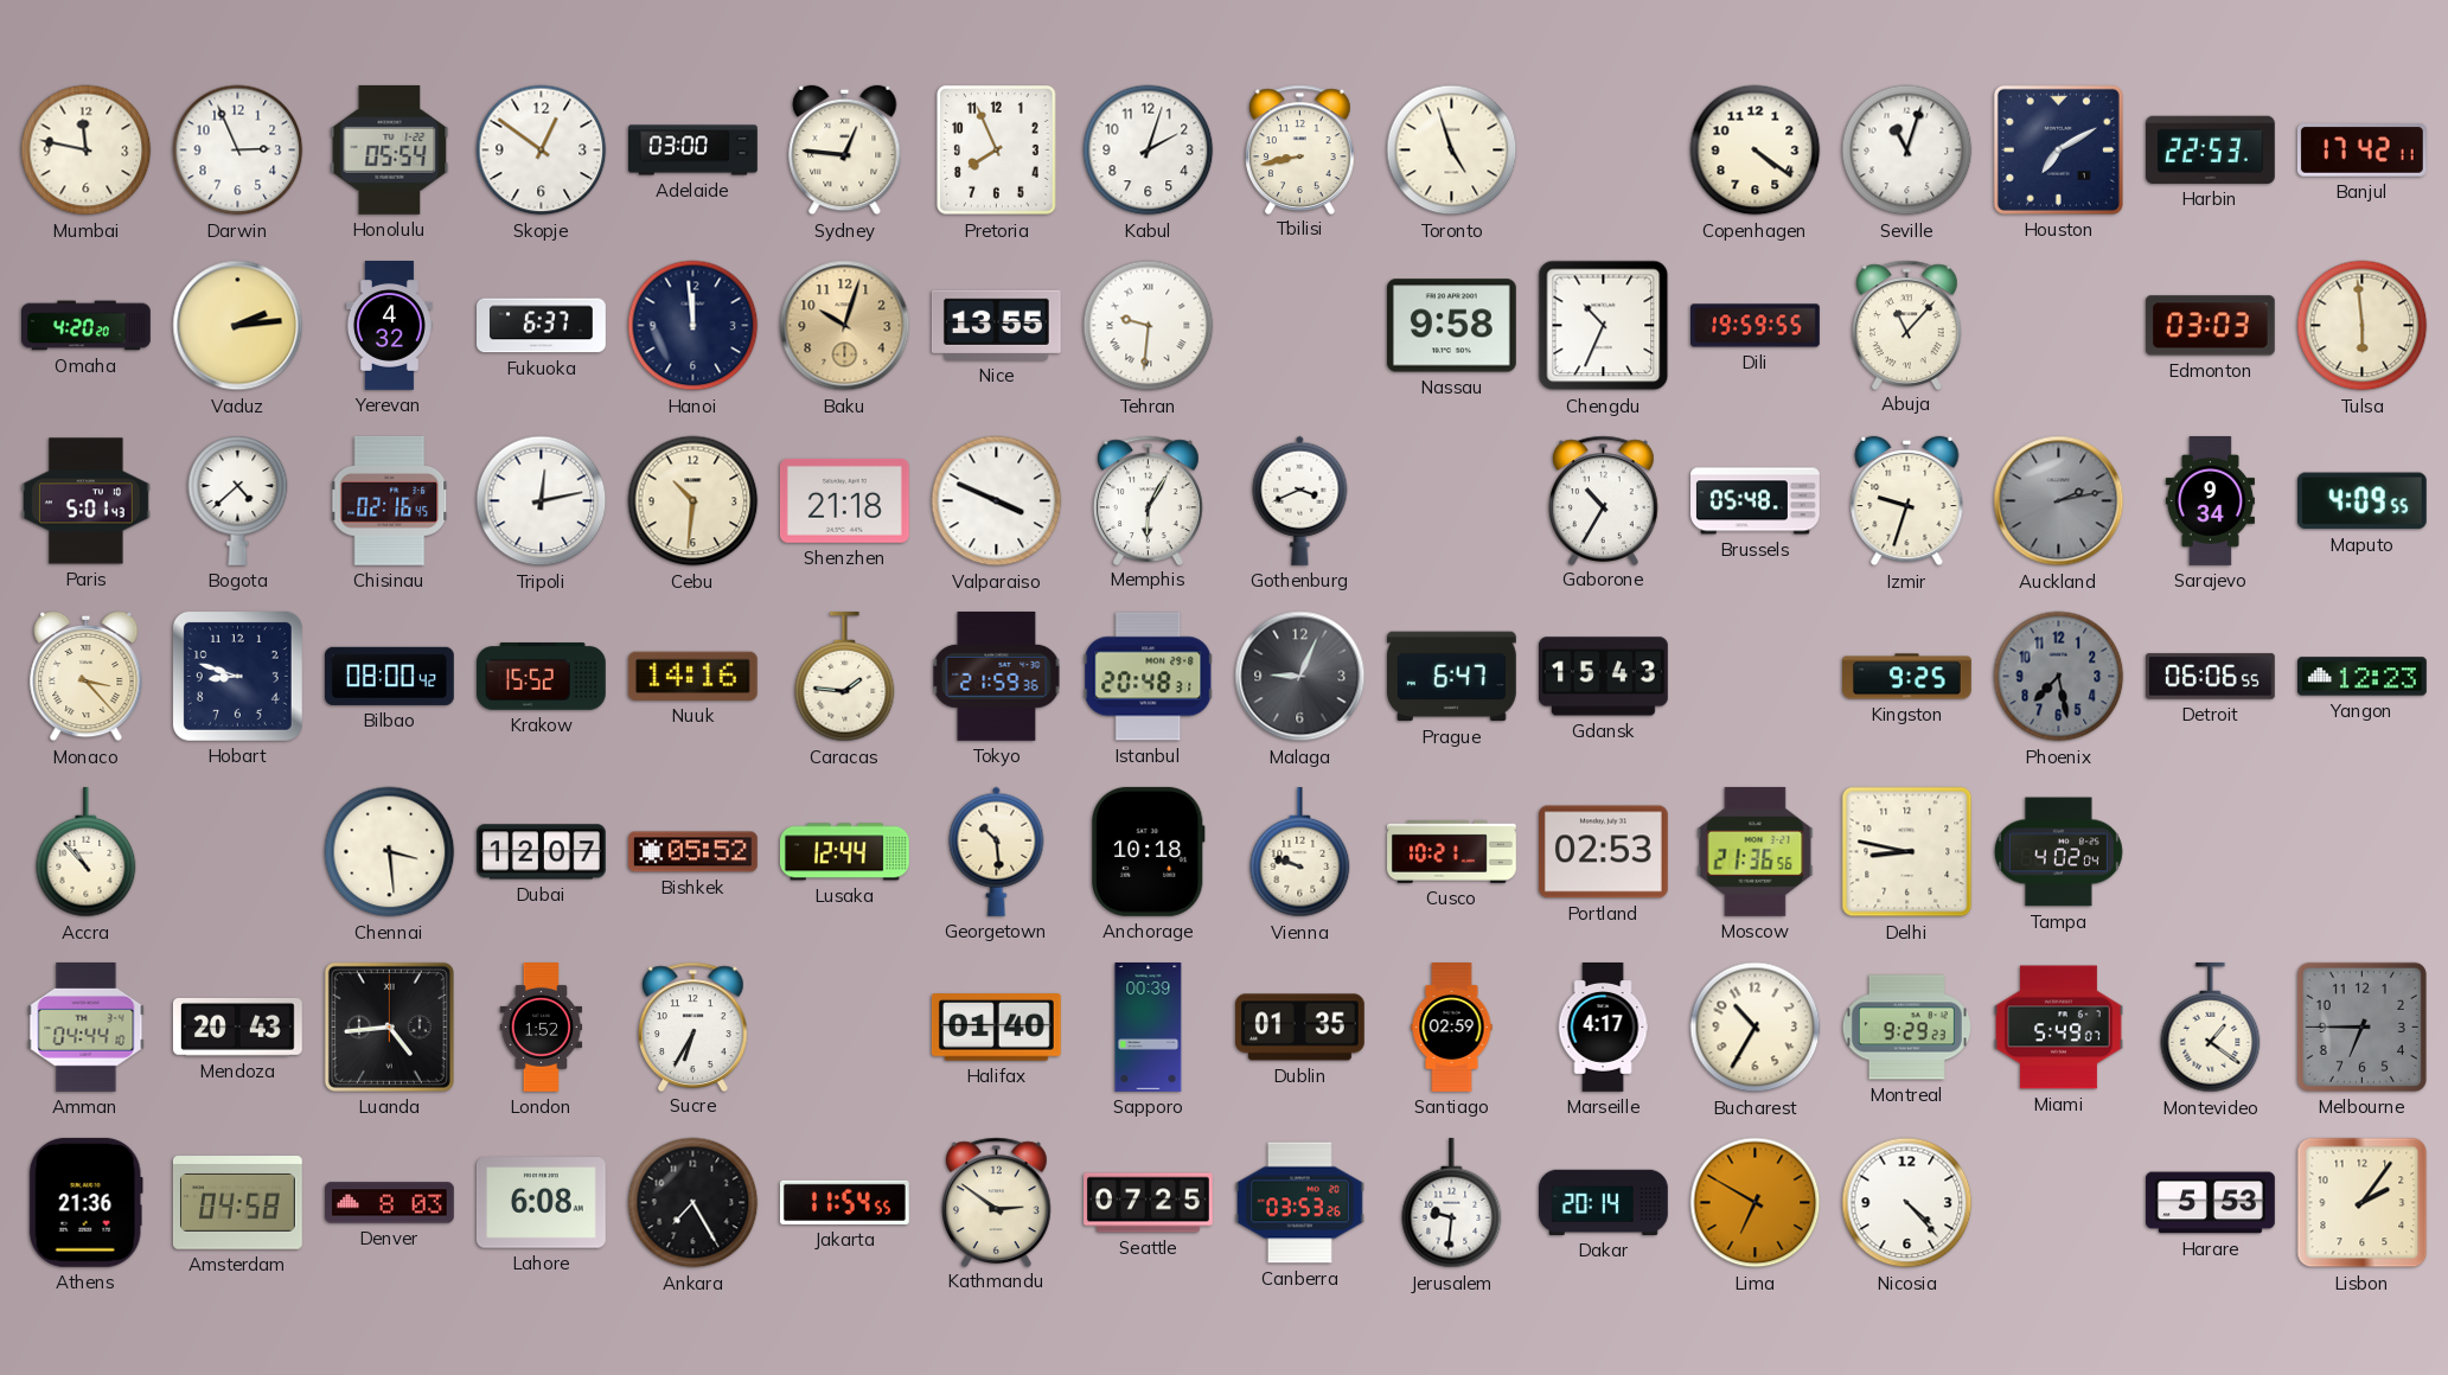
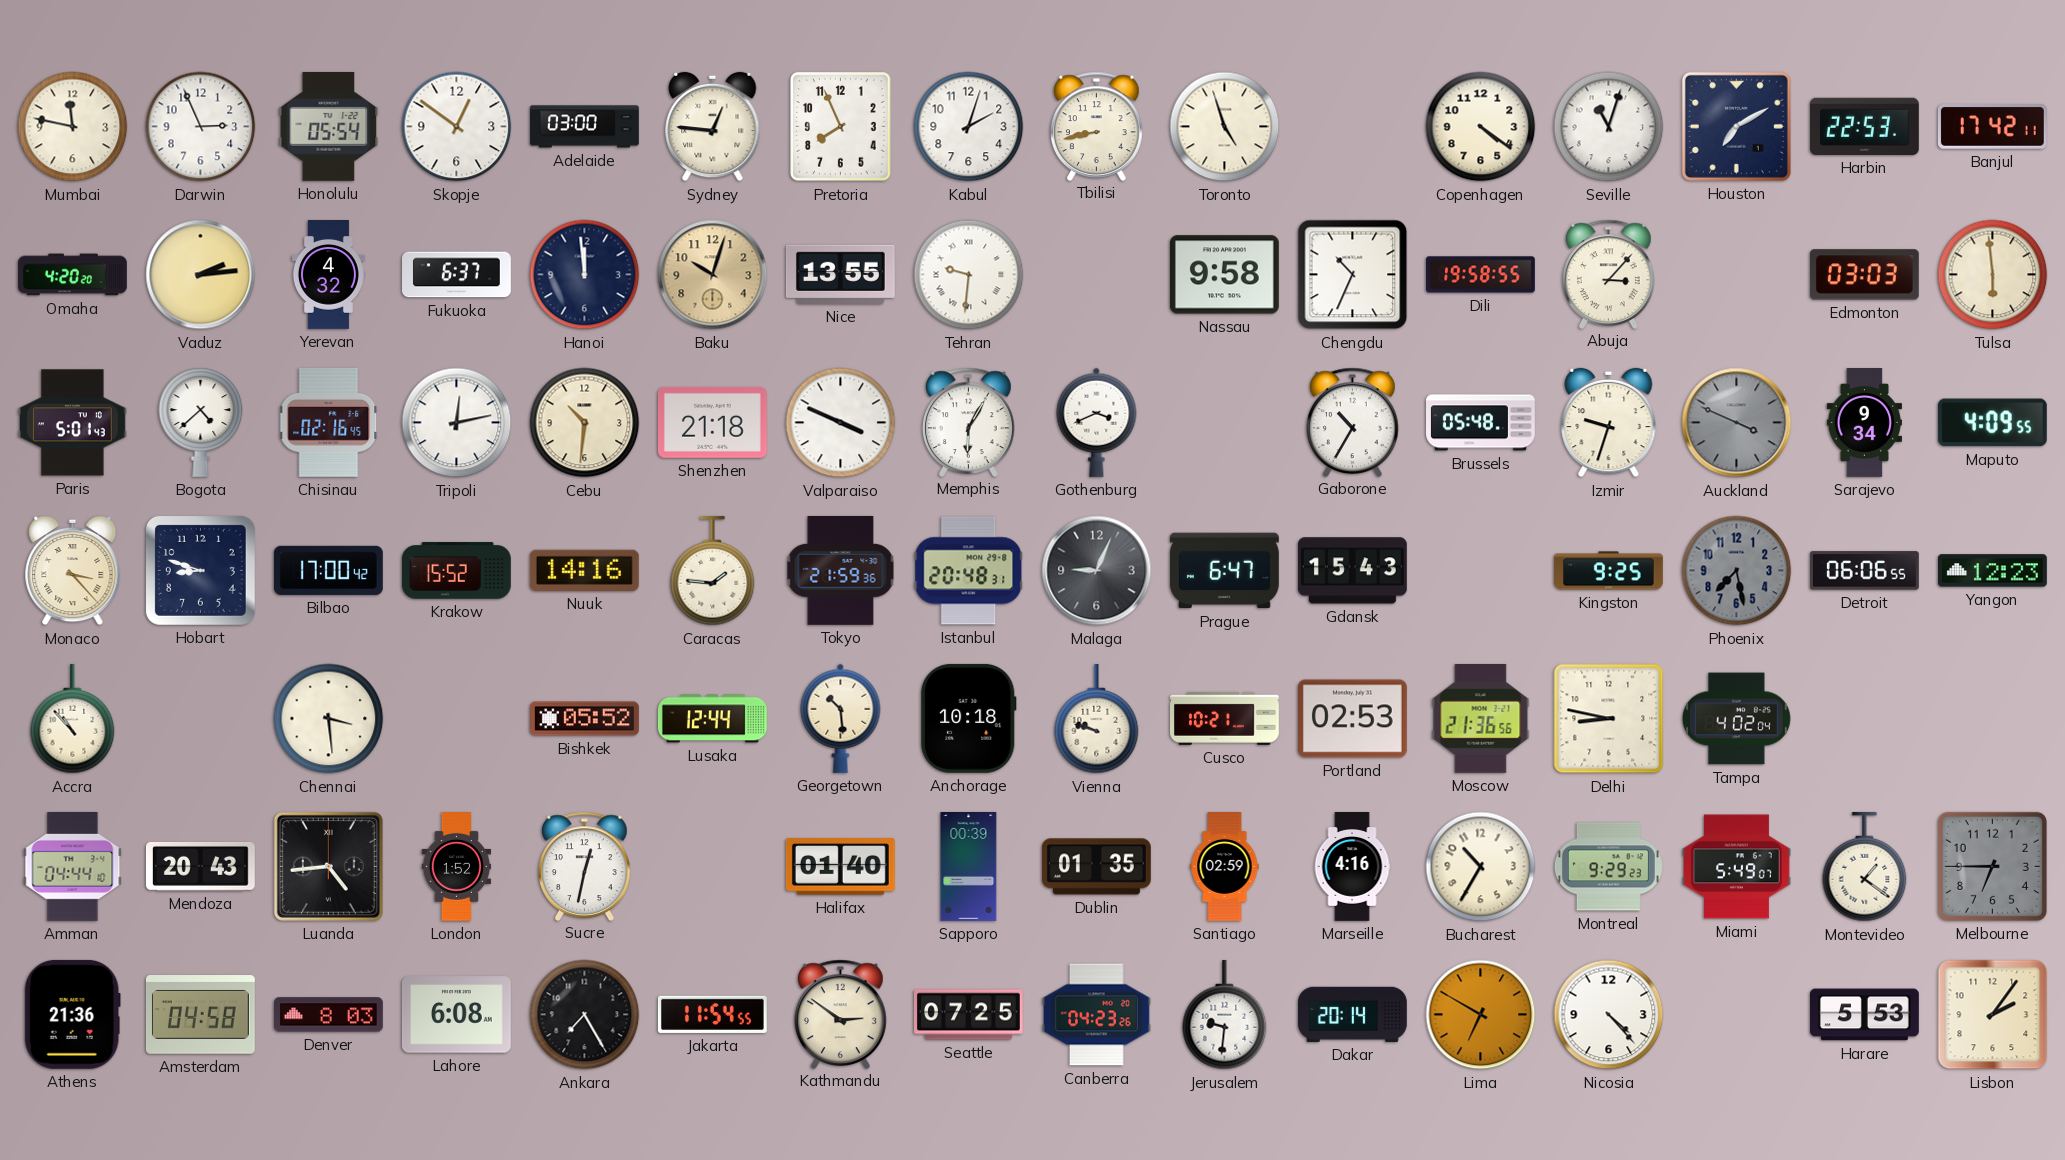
Dili: 19:59 -> 19:58
Abuja: 11:07 -> 3:07
Auckland: 2:13 -> 3:49
Bilbao: 08:00 -> 17:00
Dubai: 12:07 -> none
Sucre: 6:35 -> 12:32
Marseille: 4:17 -> 4:16
Canberra: 03:53 -> 04:23
